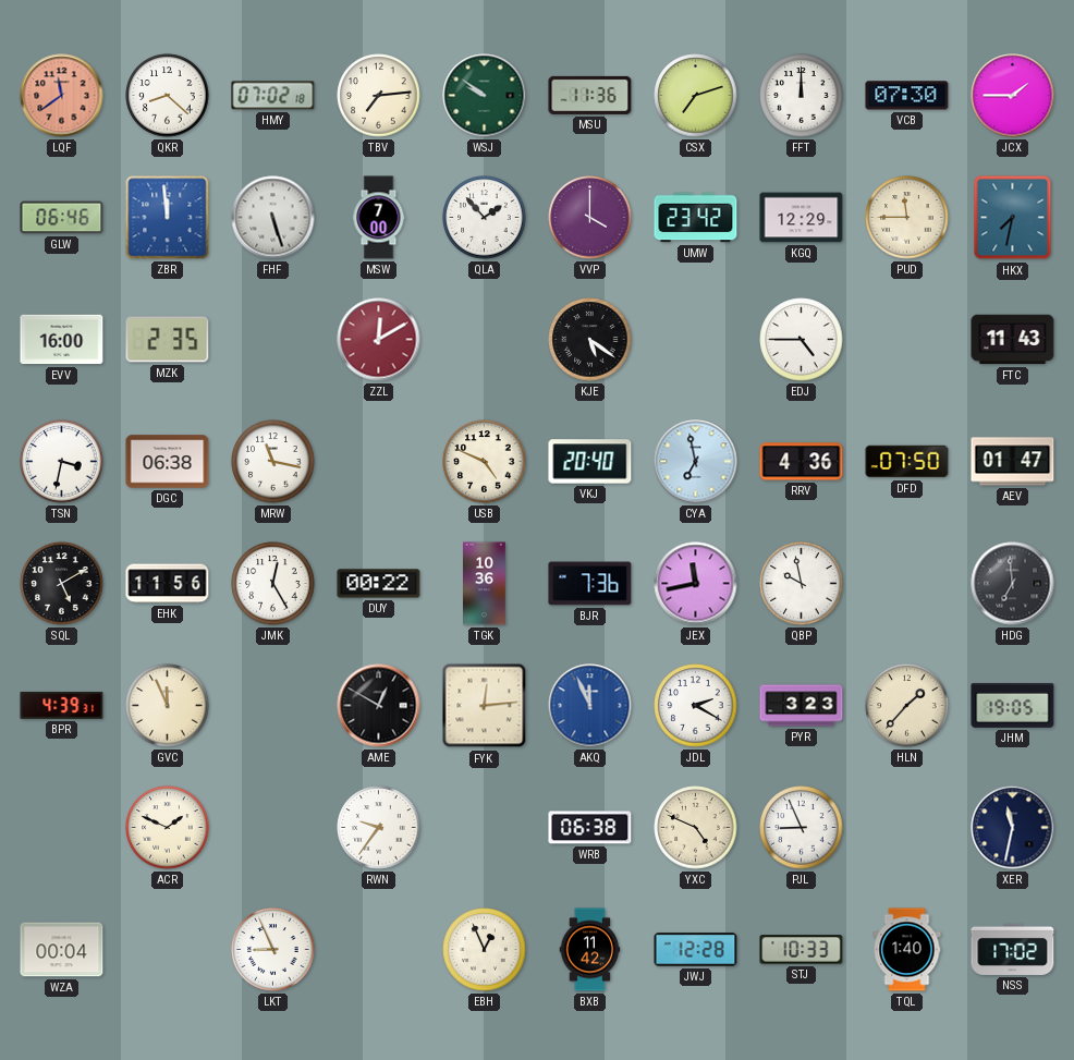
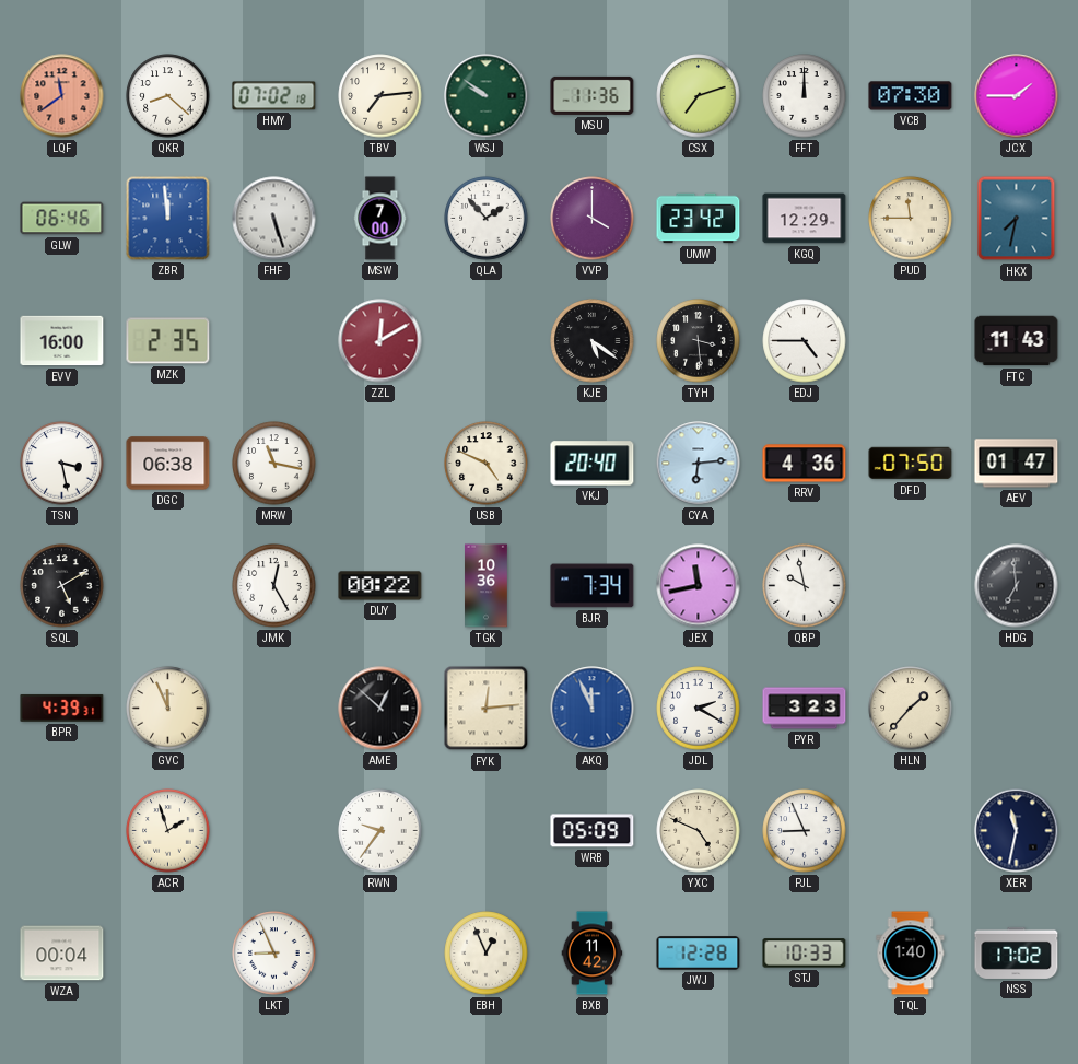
TYH: none -> 3:29
TSN: 3:32 -> 3:28
CYA: 6:58 -> 6:14
EHK: 11:56 -> none
BJR: 7:36 -> 7:34
AME: 12:50 -> 12:52
JHM: 19:05 -> none
ACR: 1:49 -> 1:57
WRB: 06:38 -> 05:09
